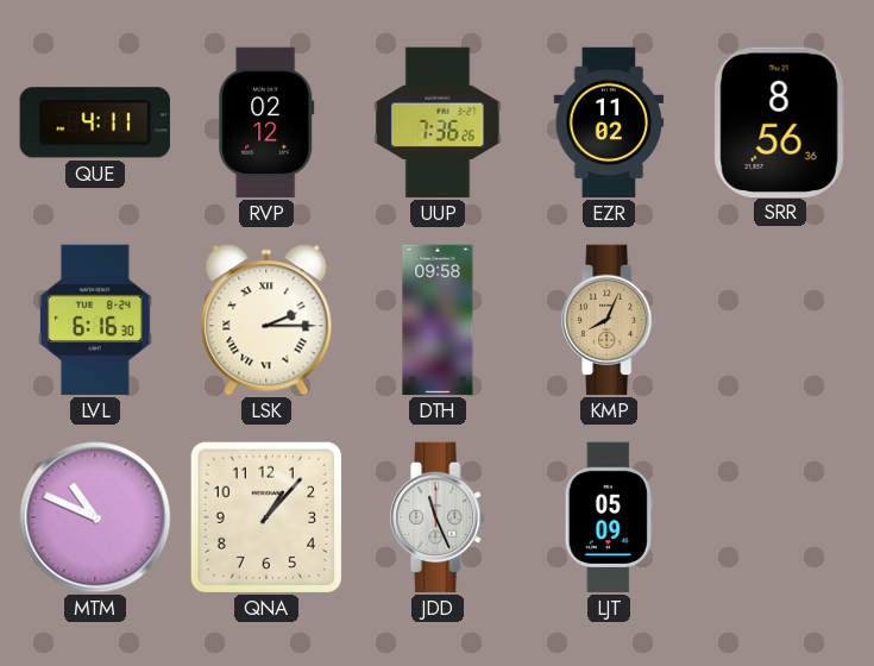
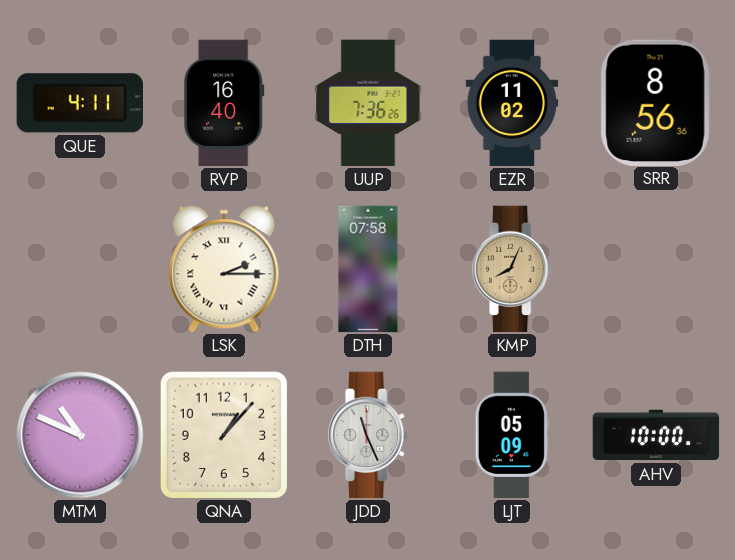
RVP: 02:12 -> 16:40
LVL: 6:16 -> none
DTH: 09:58 -> 07:58
AHV: none -> 10:00
